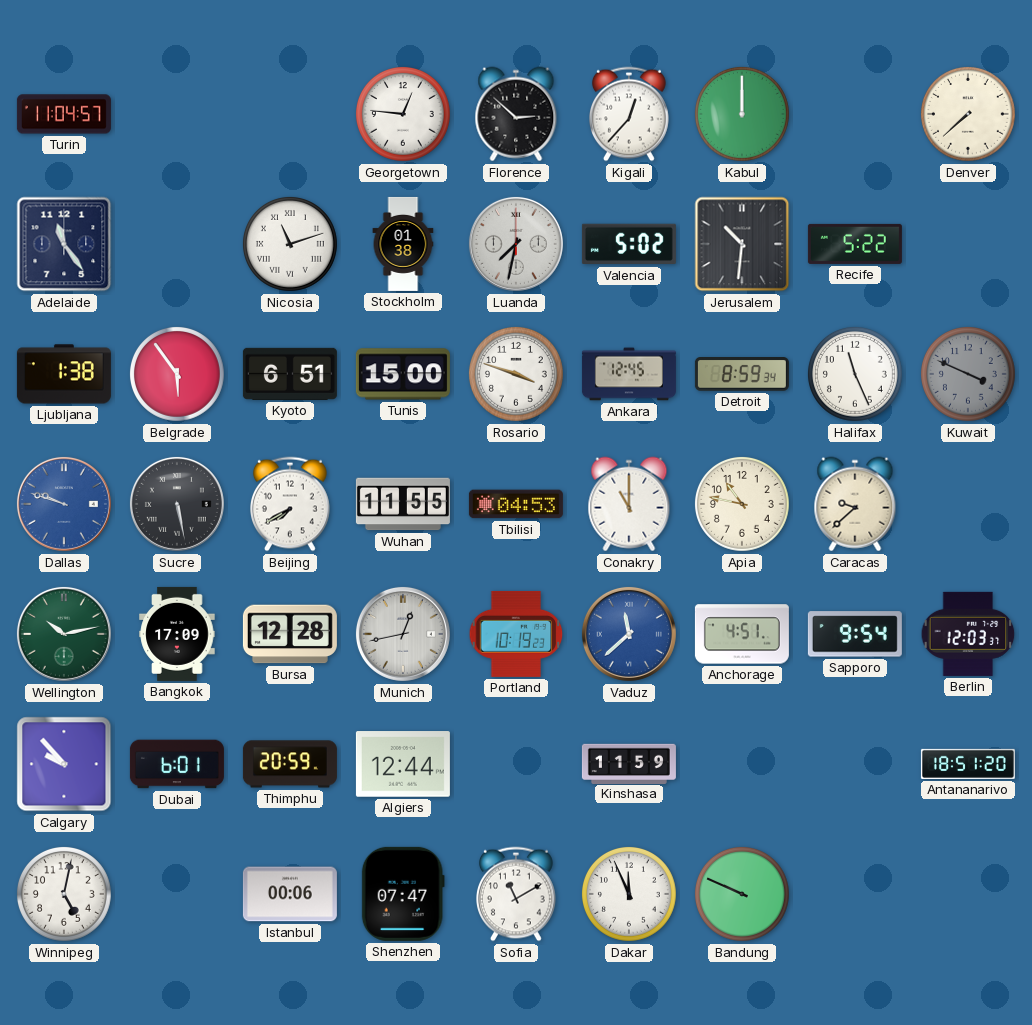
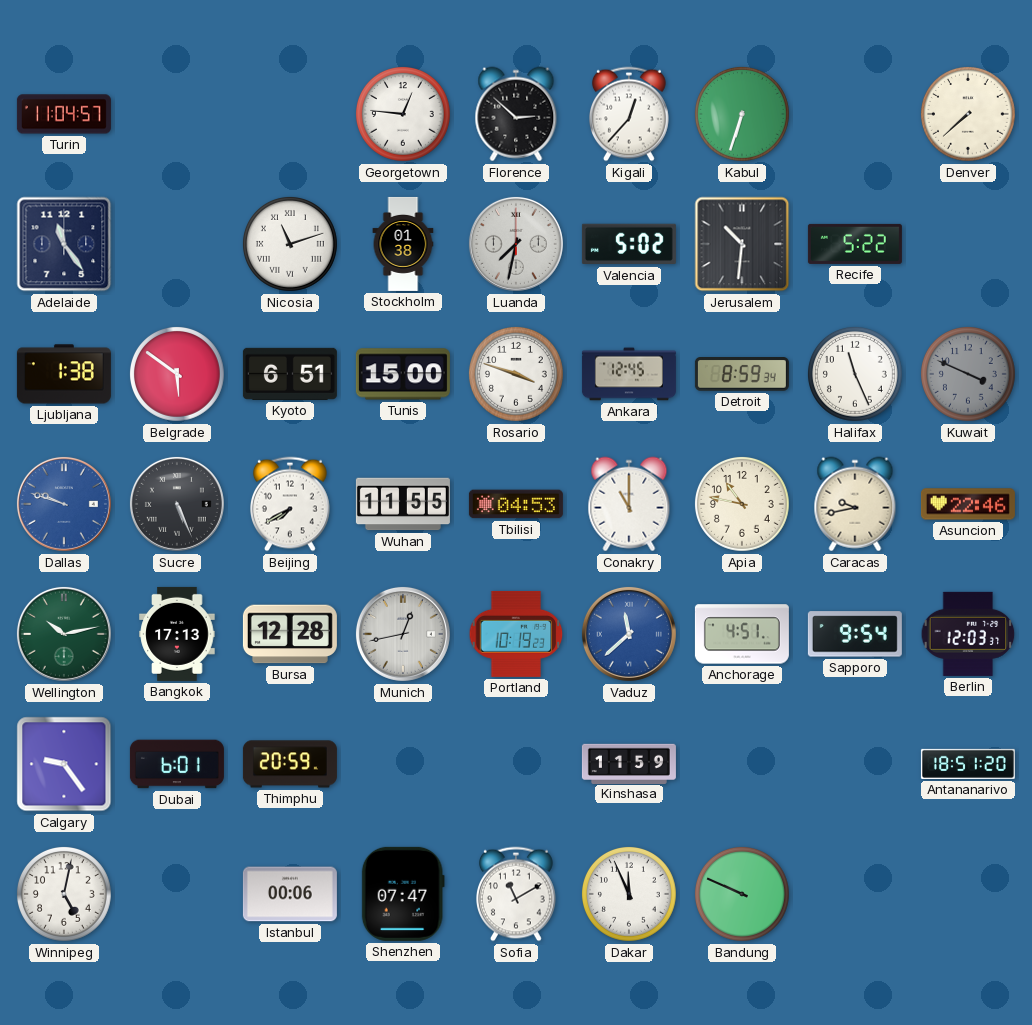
Kabul: 12:00 -> 6:33
Belgrade: 5:54 -> 5:51
Sucre: 5:28 -> 5:26
Caracas: 9:38 -> 9:43
Asuncion: none -> 22:46
Bangkok: 17:09 -> 17:13
Calgary: 9:53 -> 9:24
Algiers: 12:44 -> none
